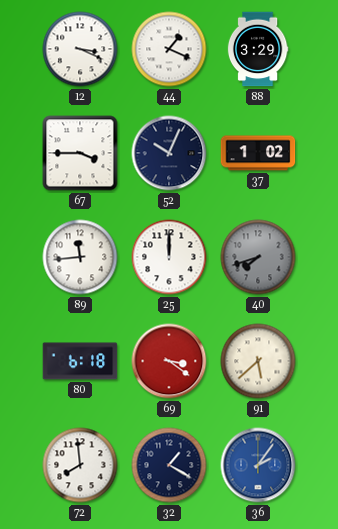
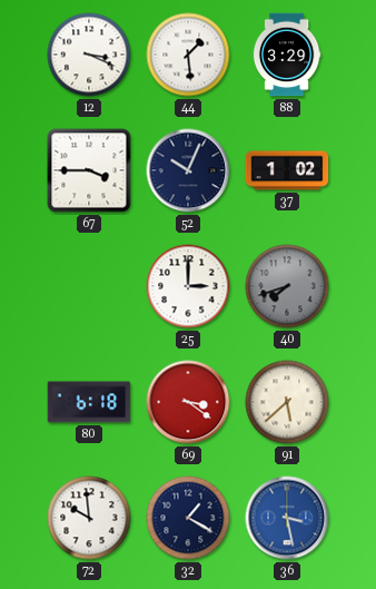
44: 1:19 -> 1:29
89: 11:44 -> none
25: 12:00 -> 3:00
72: 7:59 -> 9:59
36: 2:06 -> 3:28
